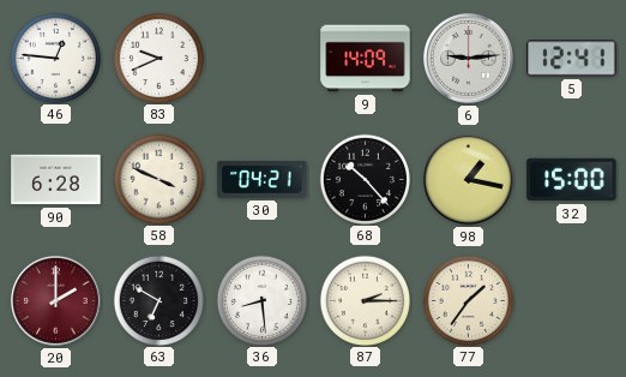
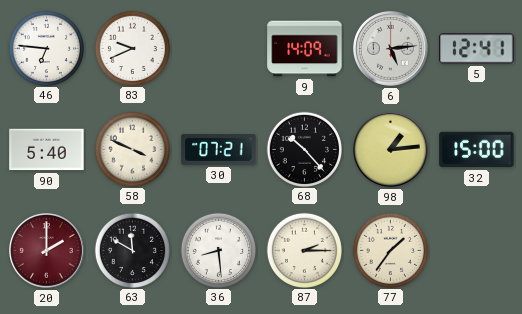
46: 12:46 -> 6:46
6: 9:14 -> 5:14
90: 6:28 -> 5:40
30: 04:21 -> 07:21
98: 1:17 -> 1:14
63: 6:50 -> 11:50
